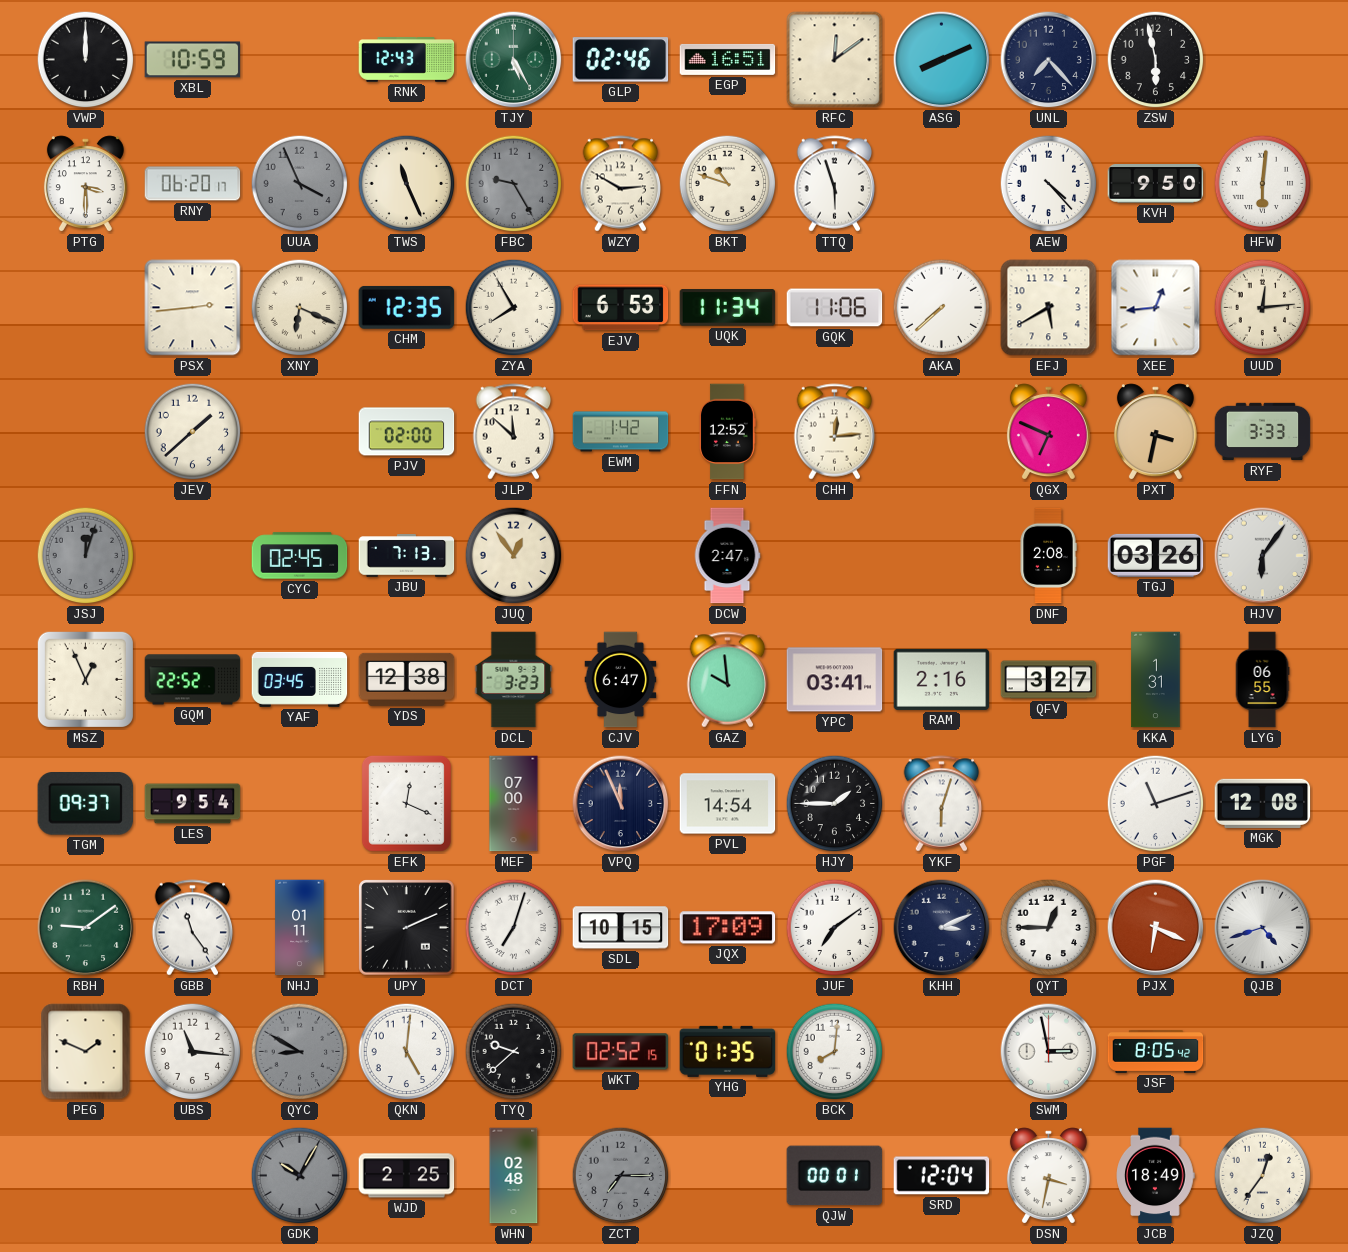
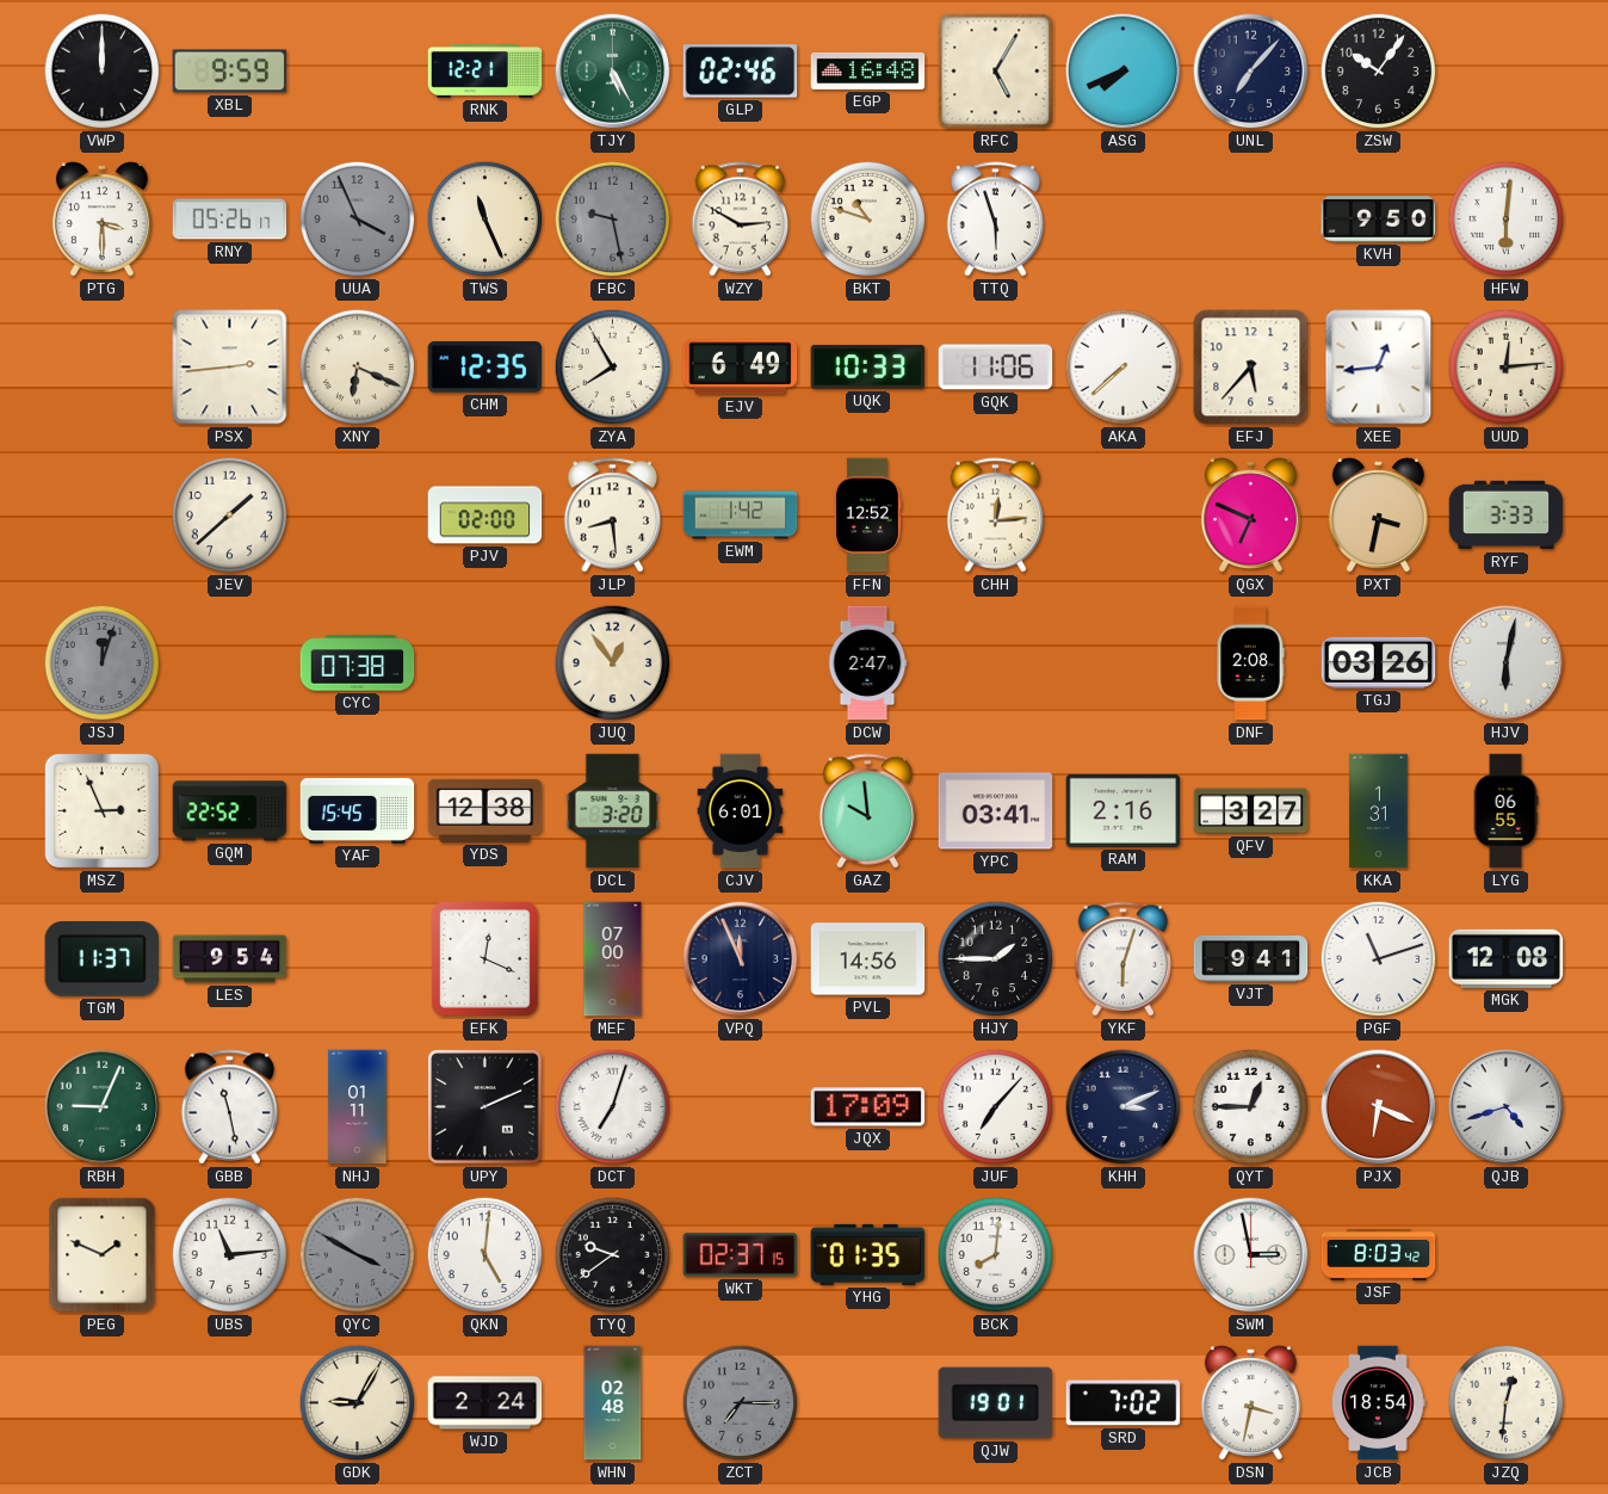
XBL: 10:59 -> 9:59
RNK: 12:43 -> 12:21
EGP: 16:51 -> 16:48
RFC: 12:09 -> 5:05
ASG: 8:11 -> 7:41
UNL: 7:23 -> 7:07
ZSW: 5:58 -> 10:06
RNY: 06:20 -> 05:26
FBC: 9:25 -> 9:28
AEW: 4:23 -> none
EJV: 6:53 -> 6:49
UQK: 11:34 -> 10:33
EFJ: 5:40 -> 5:37
JLP: 11:52 -> 8:29
CYC: 02:45 -> 07:38
JBU: 7:13 -> none
HJV: 6:06 -> 6:02
MSZ: 12:56 -> 2:56
YAF: 03:45 -> 15:45
DCL: 3:23 -> 3:20
CJV: 6:47 -> 6:01
TGM: 09:37 -> 11:37
PVL: 14:54 -> 14:56
VJT: none -> 9:41
RBH: 9:09 -> 9:04
GBB: 11:24 -> 11:28
SDL: 10:15 -> none
JUF: 7:09 -> 7:07
UBS: 11:16 -> 11:14
QYC: 8:50 -> 3:50
TYQ: 9:38 -> 9:39
WKT: 02:52 -> 02:37
JSF: 8:05 -> 8:03
GDK: 10:05 -> 9:05
GDK dial: grey -> cream
WJD: 2:25 -> 2:24
QJW: 00:01 -> 19:01
SRD: 12:04 -> 7:02
JCB: 18:49 -> 18:54
JZQ: 12:36 -> 12:31
